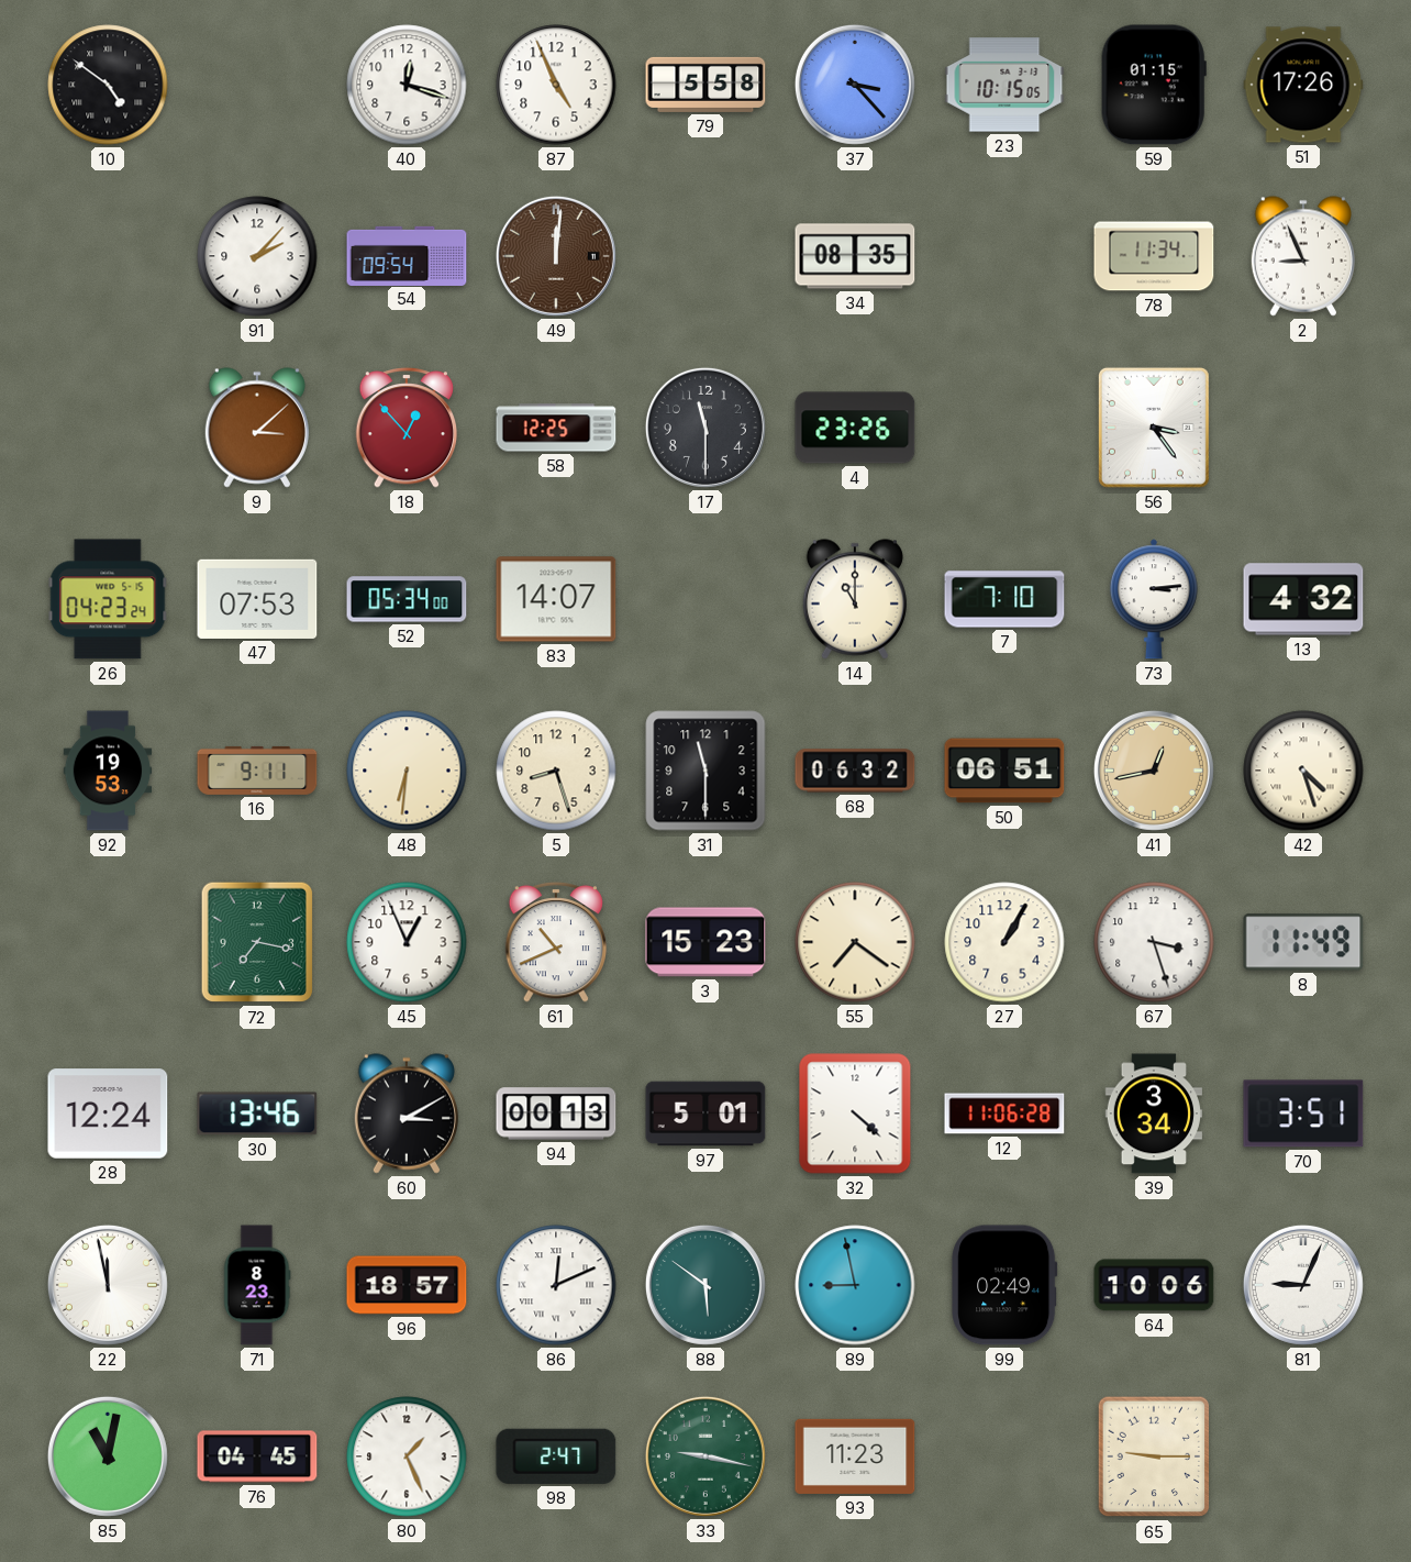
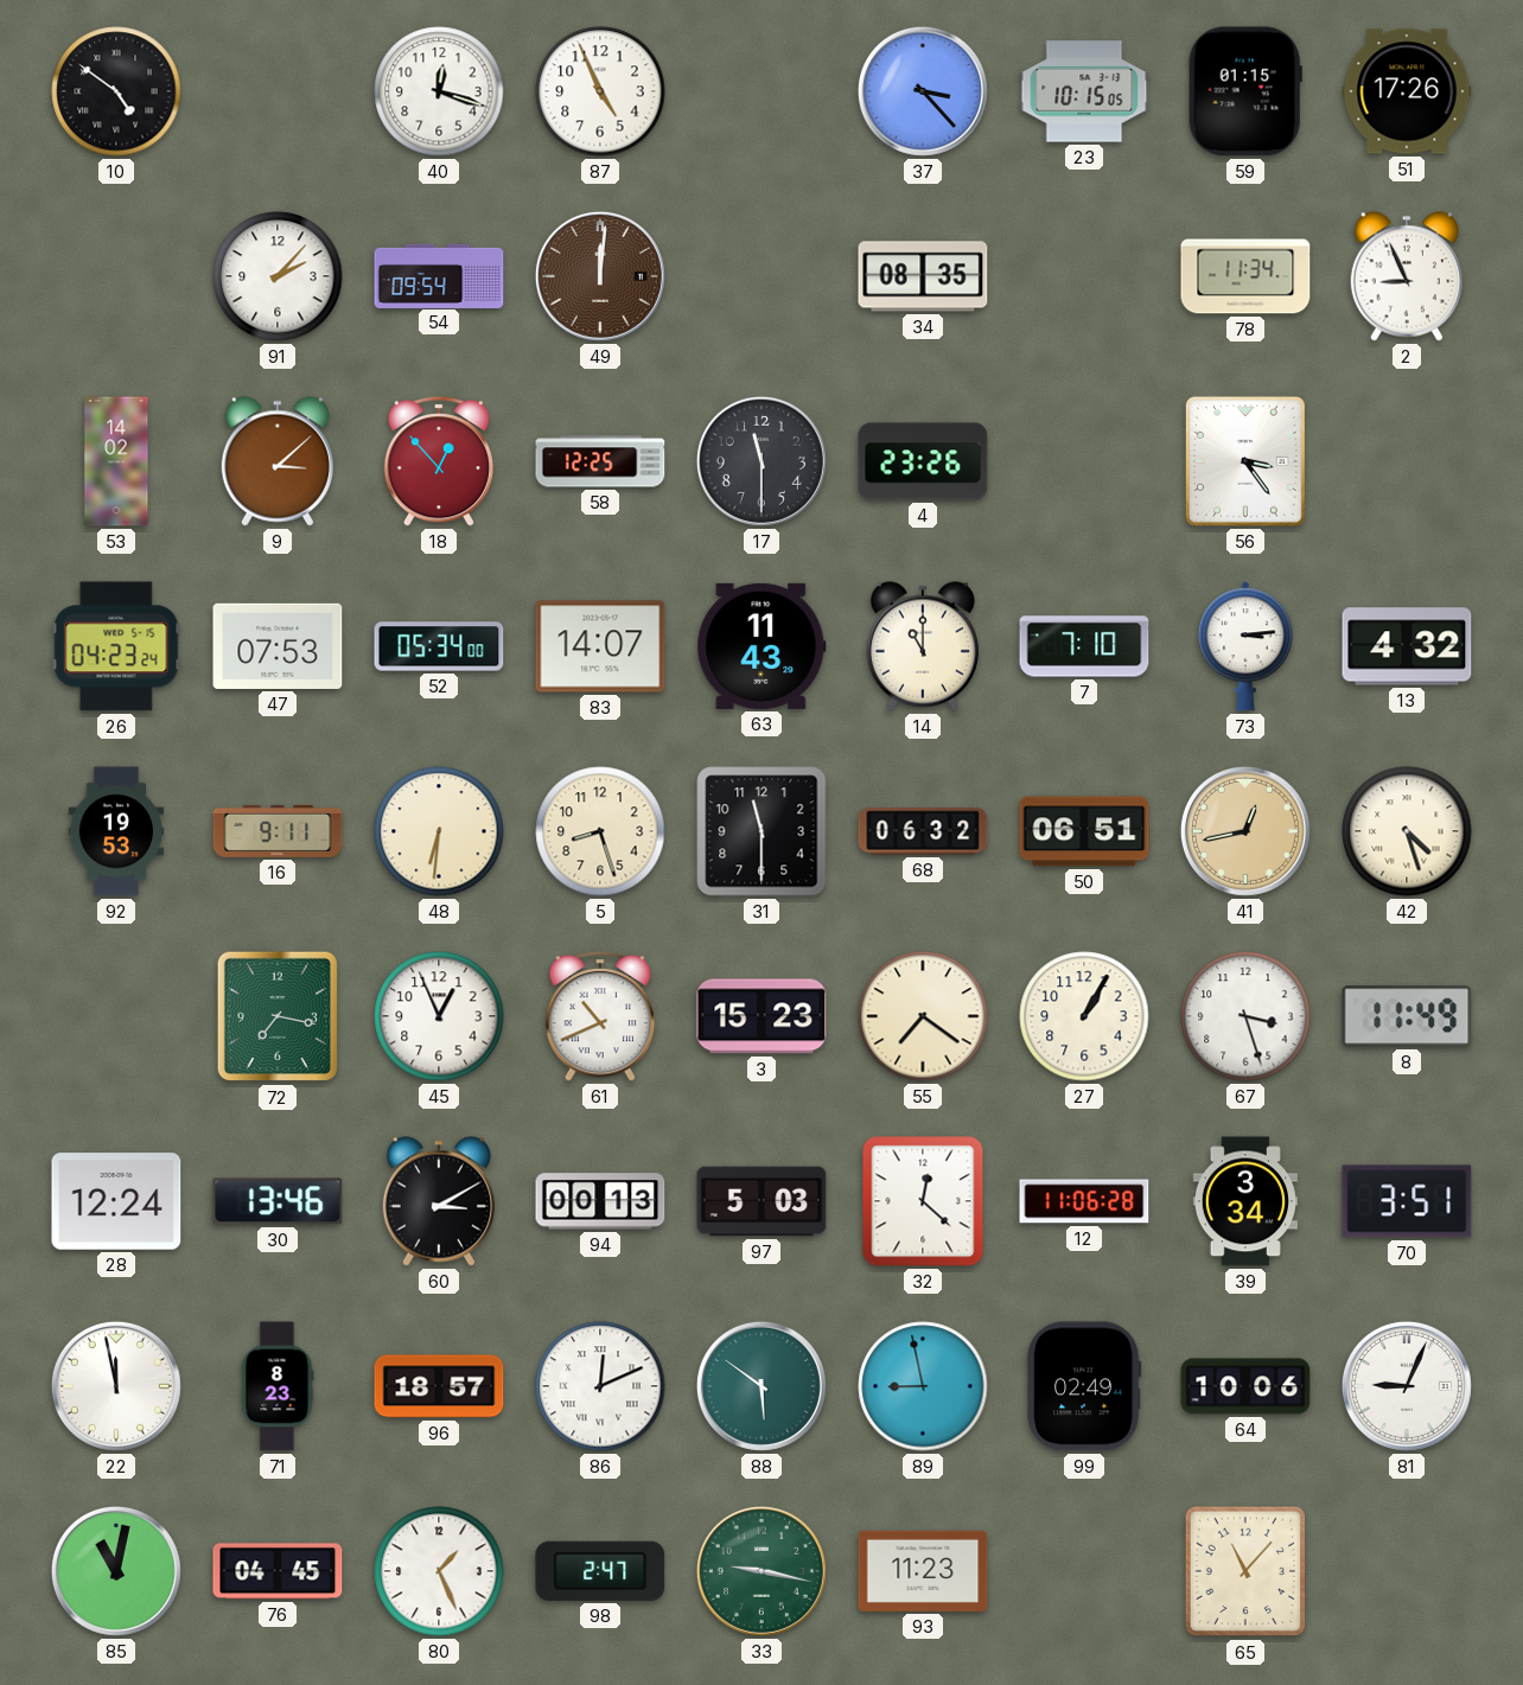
79: 5:58 -> none
53: none -> 14:02
63: none -> 11:43
97: 5:01 -> 5:03
32: 4:22 -> 12:22
65: 9:15 -> 11:07
